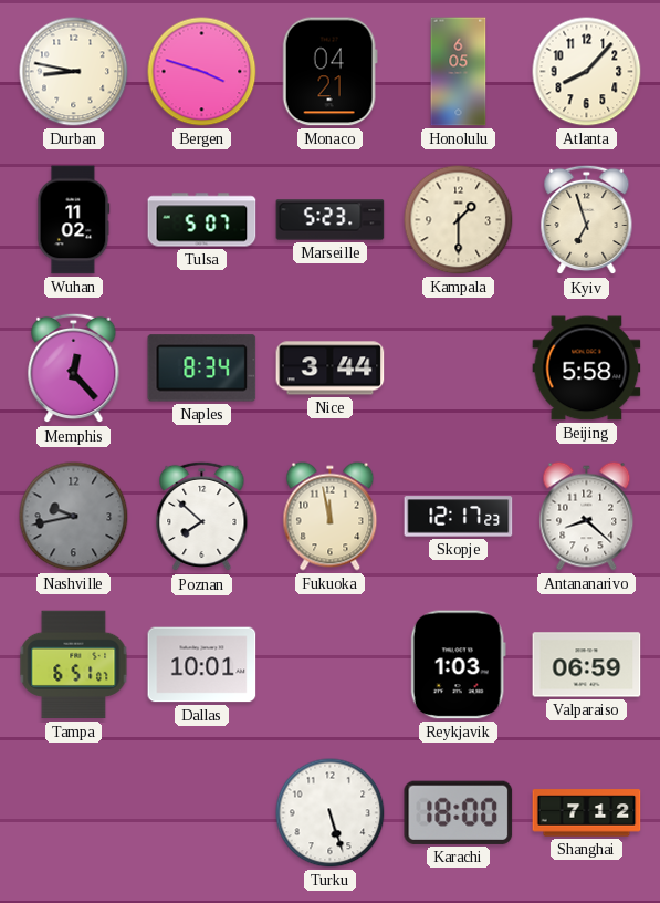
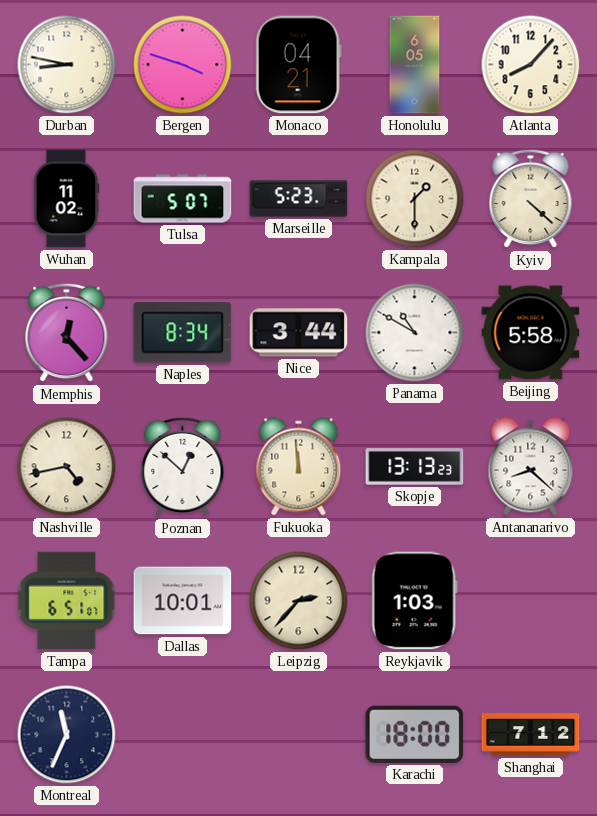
Kyiv: 6:57 -> 4:22
Panama: none -> 10:50
Nashville: 9:43 -> 4:43
Nashville dial: grey -> cream
Poznan: 7:52 -> 12:52
Fukuoka: 11:58 -> 11:59
Skopje: 12:17 -> 13:13
Leipzig: none -> 2:37
Valparaiso: 06:59 -> none
Montreal: none -> 11:34
Turku: 5:27 -> none
